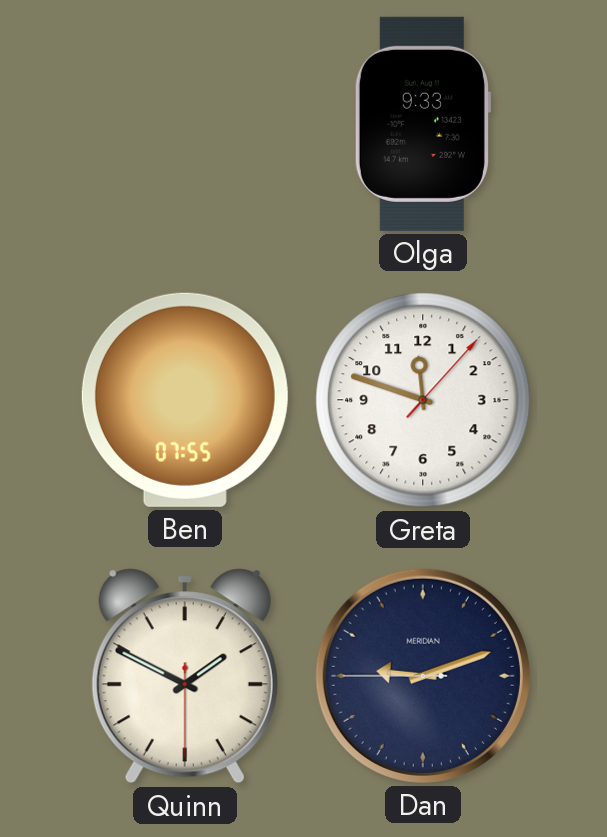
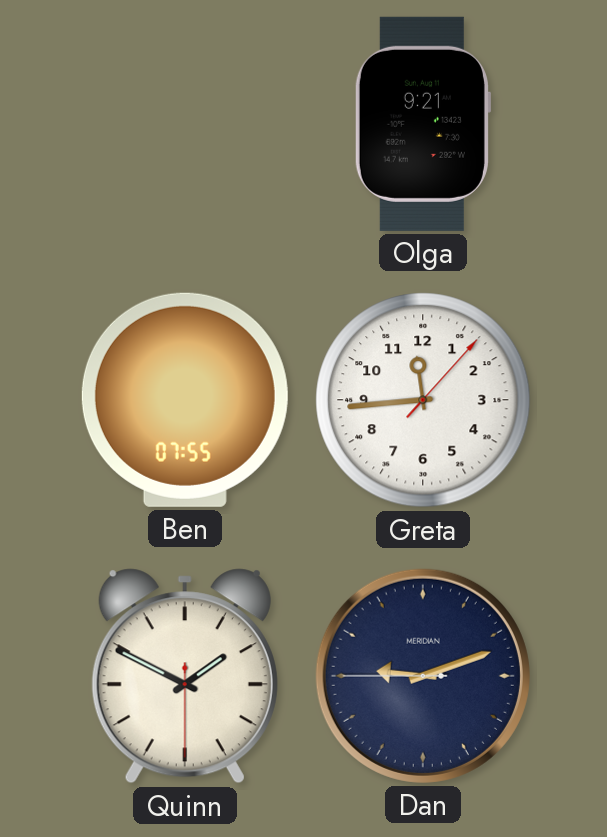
Olga: 9:33 -> 9:21
Greta: 11:48 -> 11:44
